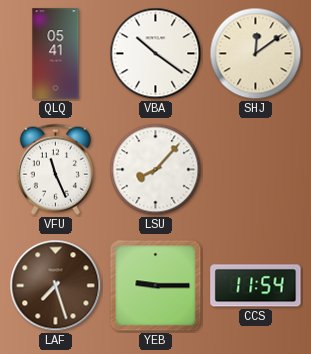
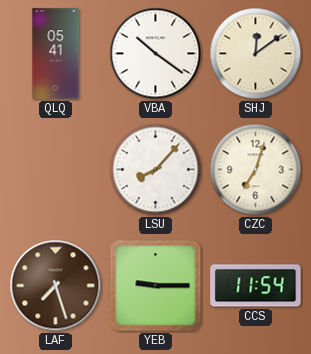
VFU: 11:26 -> none
CZC: none -> 7:03
